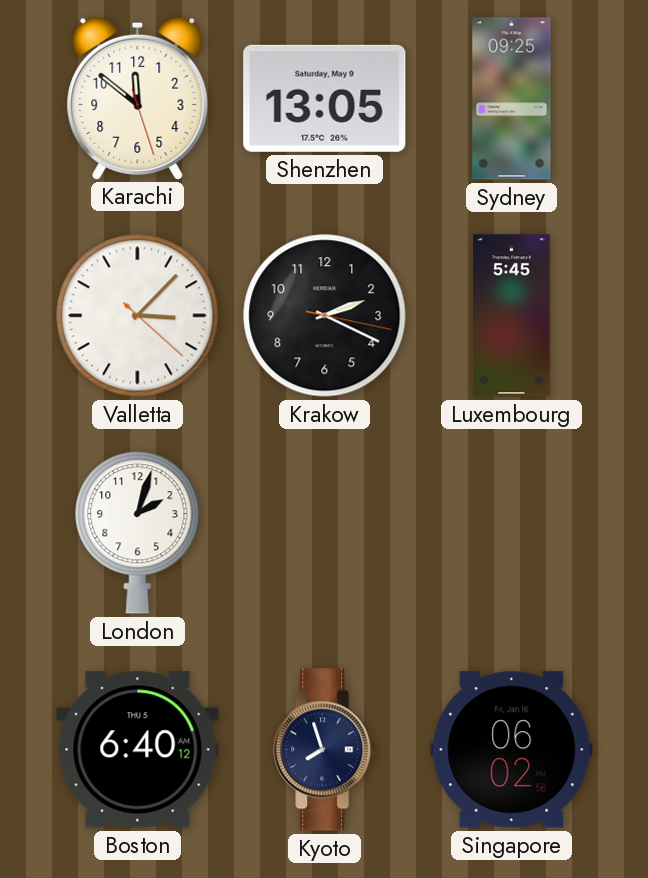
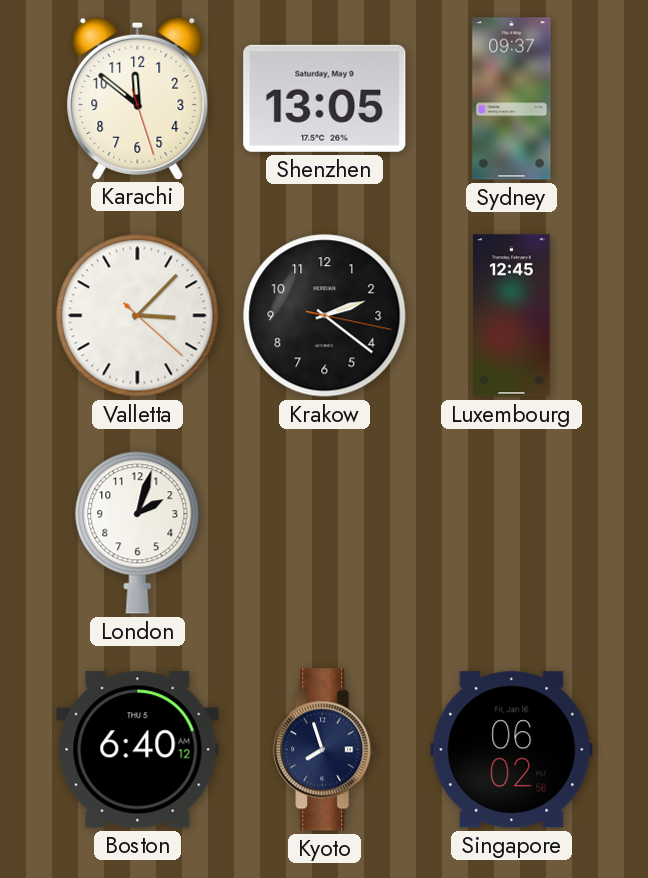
Sydney: 09:25 -> 09:37
Krakow: 2:19 -> 2:21
Luxembourg: 5:45 -> 12:45
